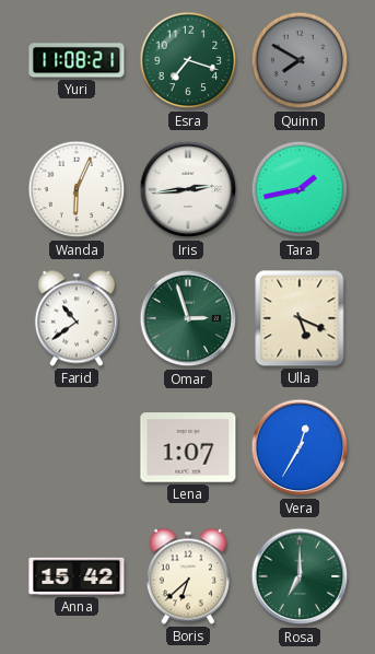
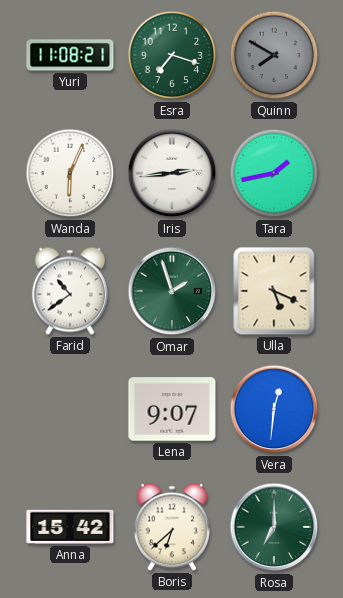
Omar: 2:57 -> 1:57
Lena: 1:07 -> 9:07
Vera: 12:35 -> 12:31
